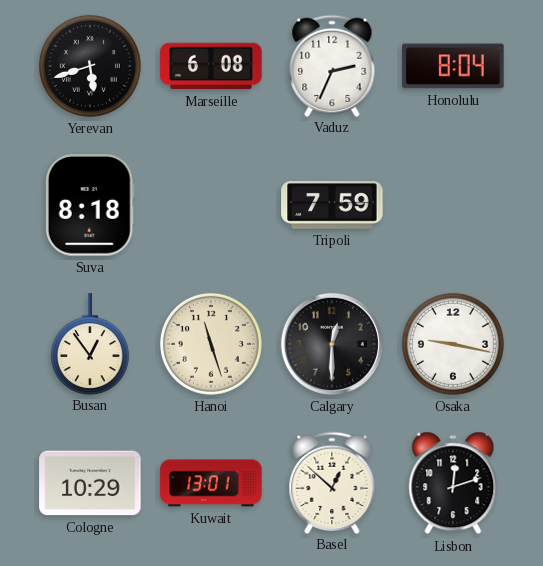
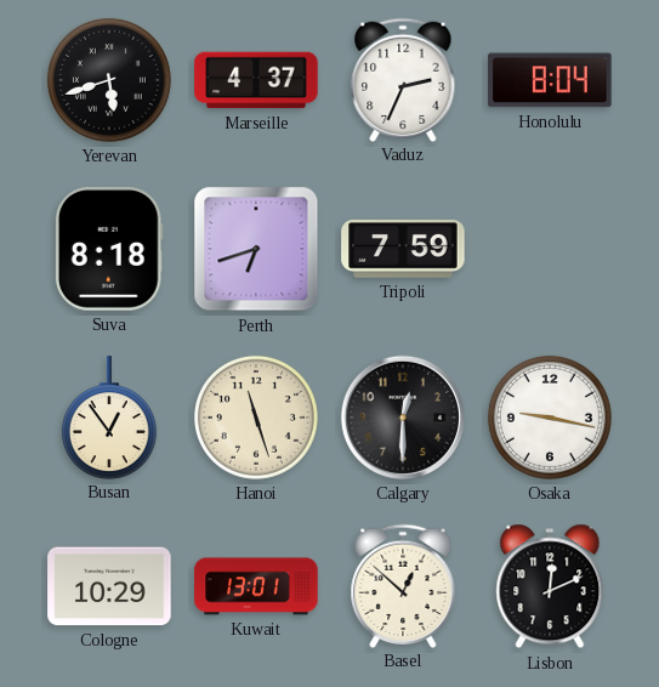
Marseille: 6:08 -> 4:37
Perth: none -> 6:42
Lisbon: 12:12 -> 12:11
